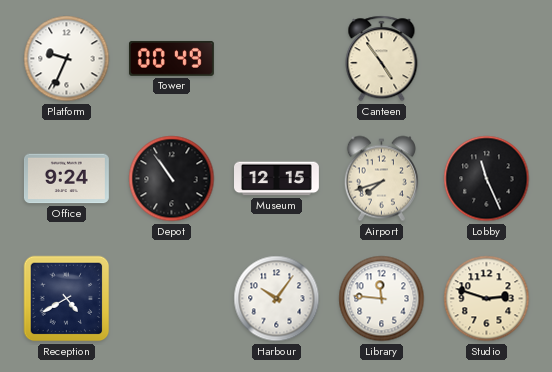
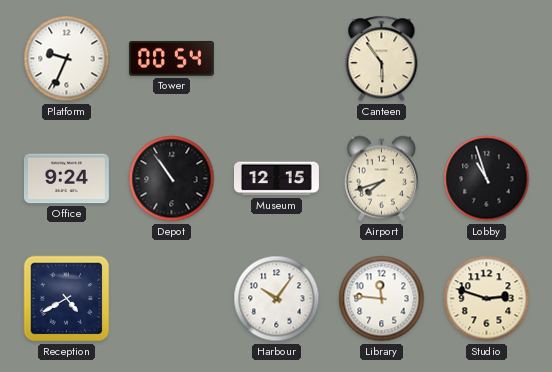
Tower: 00:49 -> 00:54
Canteen: 4:54 -> 5:54
Lobby: 11:26 -> 10:57
